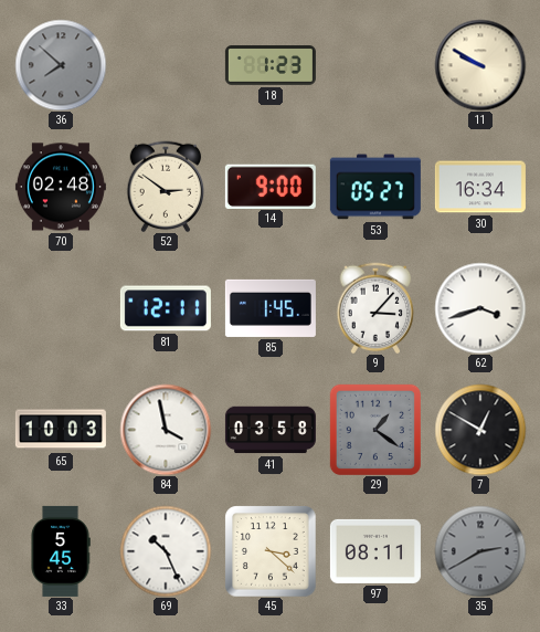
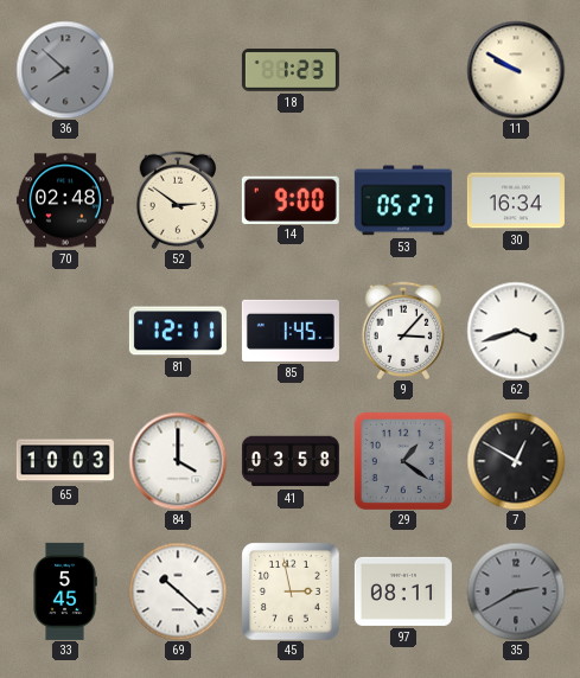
84: 3:58 -> 4:00
69: 10:26 -> 10:22
45: 3:22 -> 2:58
